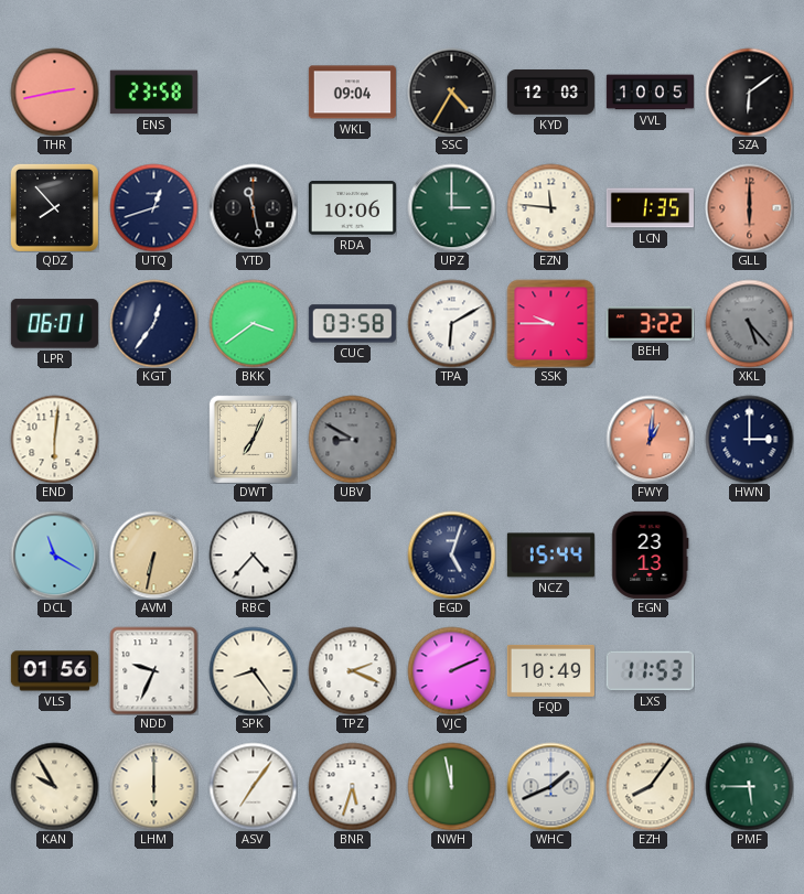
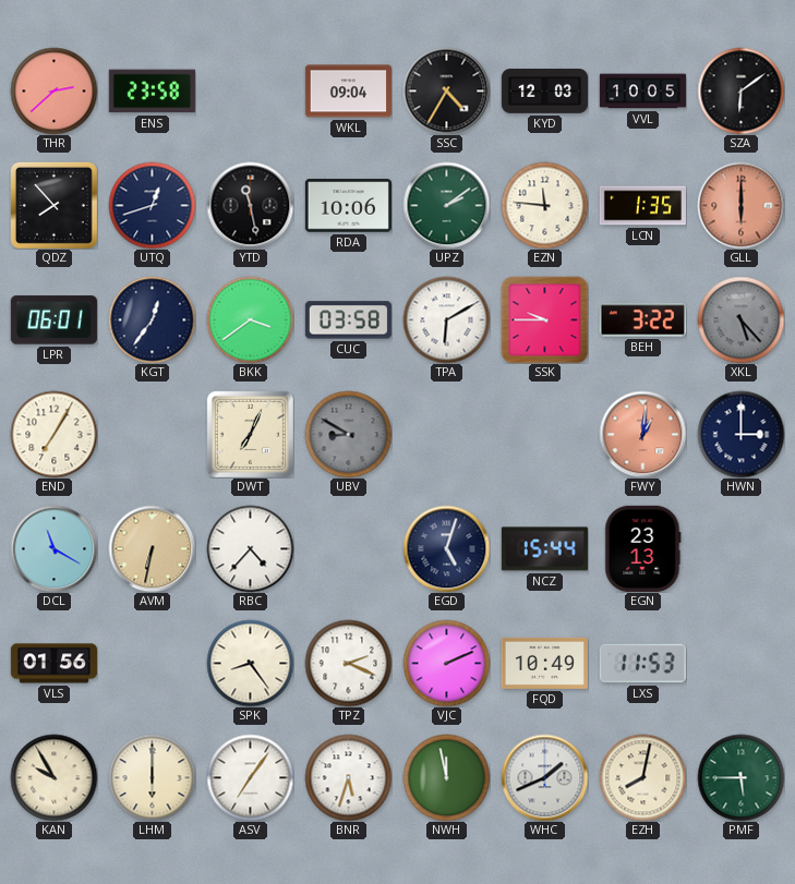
THR: 2:43 -> 2:38
UPZ: 3:00 -> 2:09
END: 6:01 -> 7:05
NDD: 9:34 -> none
EZH: 8:06 -> 8:02
